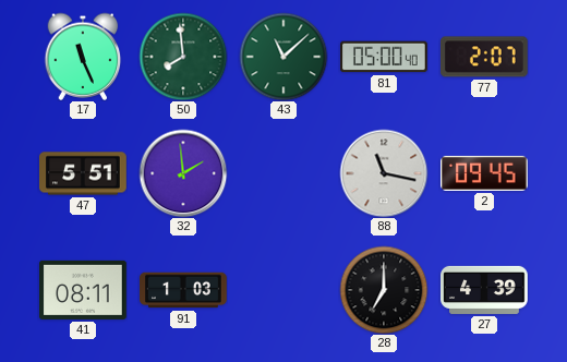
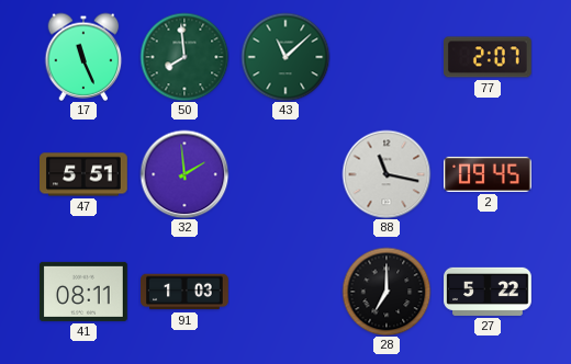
81: 05:00 -> none
27: 4:39 -> 5:22
